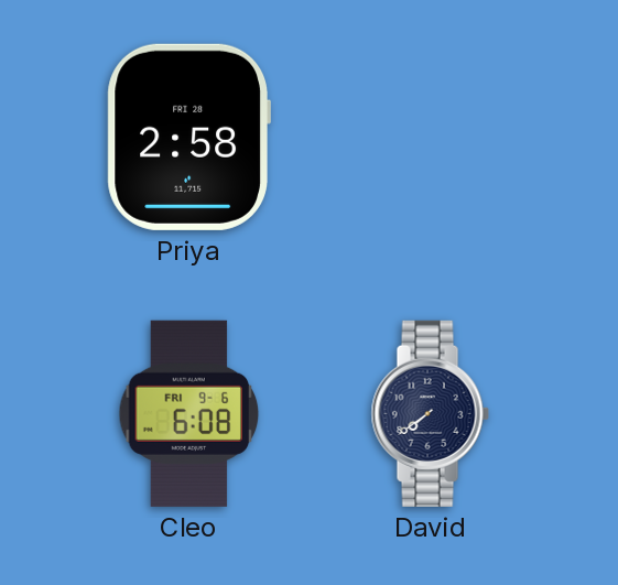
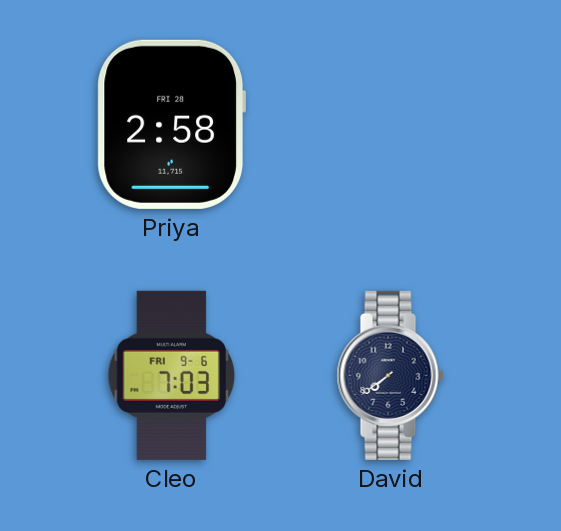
Cleo: 6:08 -> 7:03
